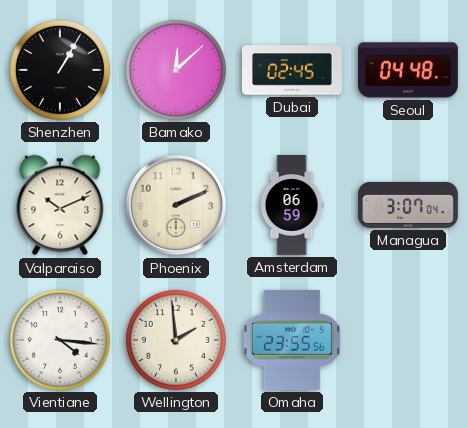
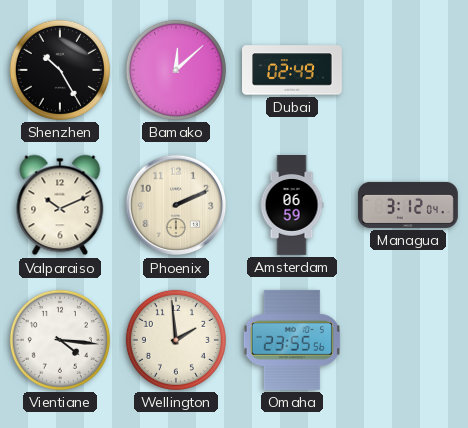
Shenzhen: 1:05 -> 10:25
Dubai: 02:45 -> 02:49
Seoul: 04:48 -> none
Managua: 3:07 -> 3:12
